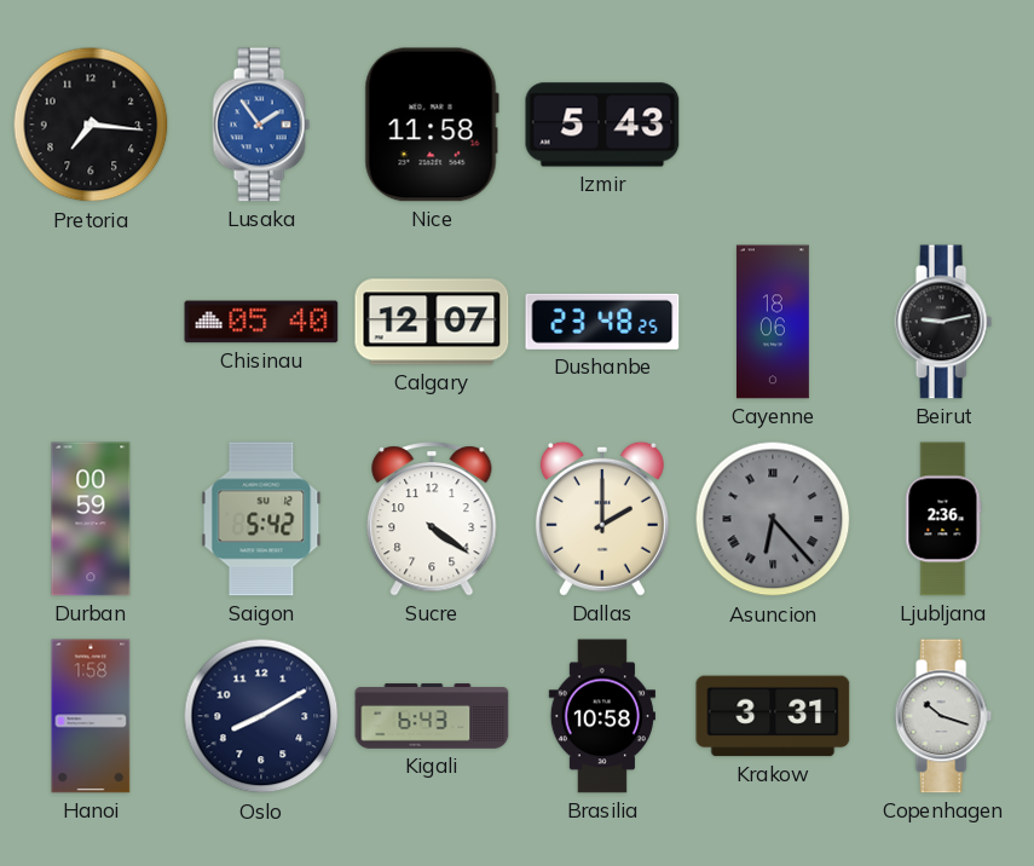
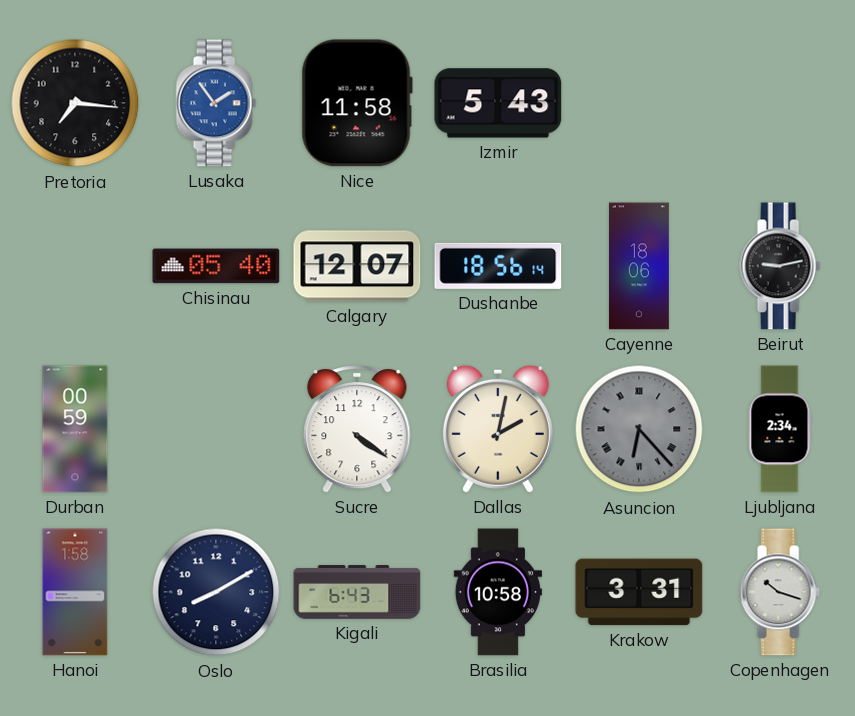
Dushanbe: 23:48 -> 18:56
Saigon: 5:42 -> none
Dallas: 2:00 -> 2:02
Ljubljana: 2:36 -> 2:34
